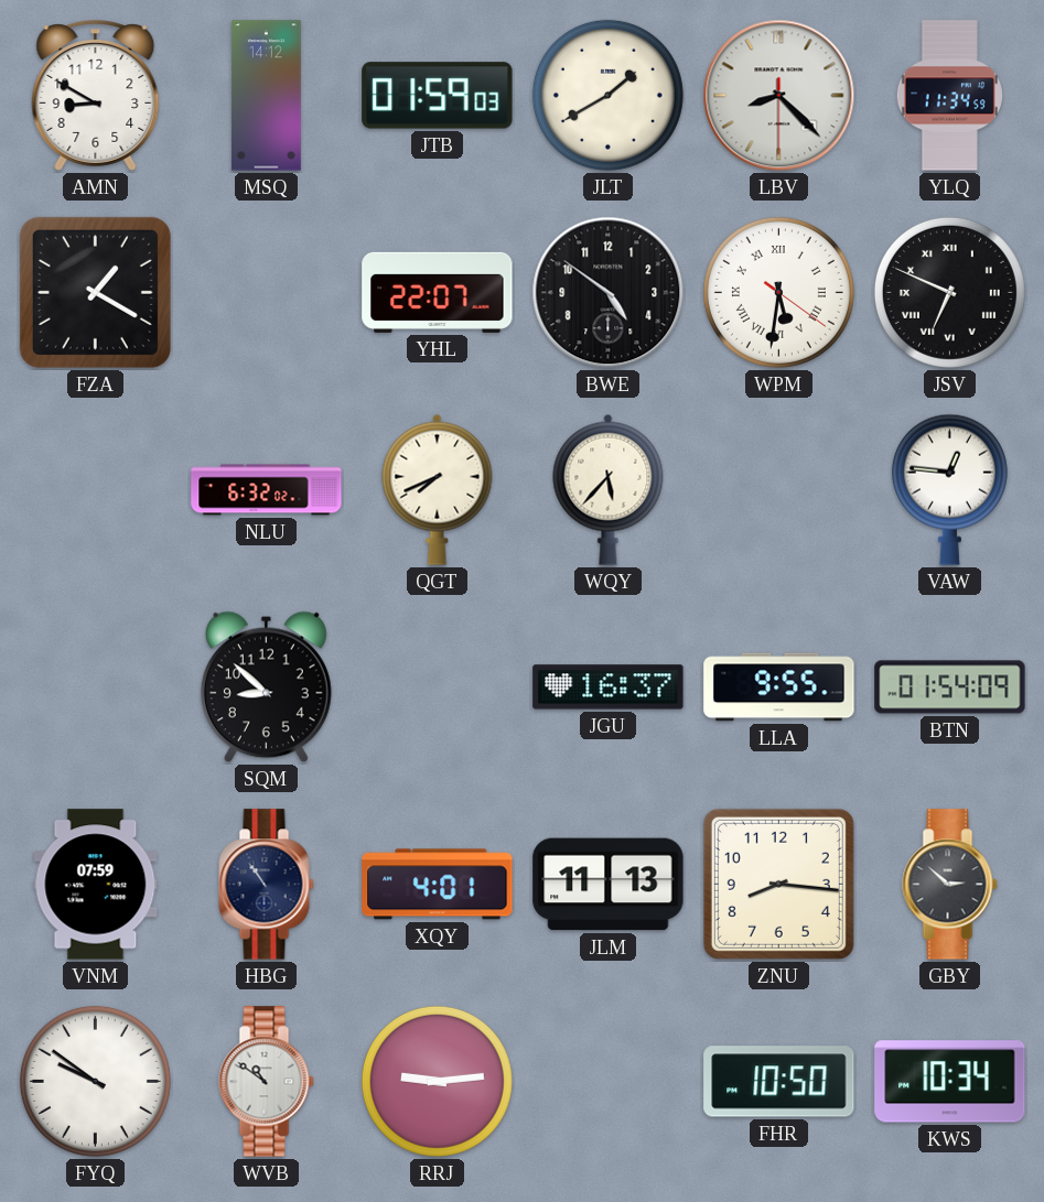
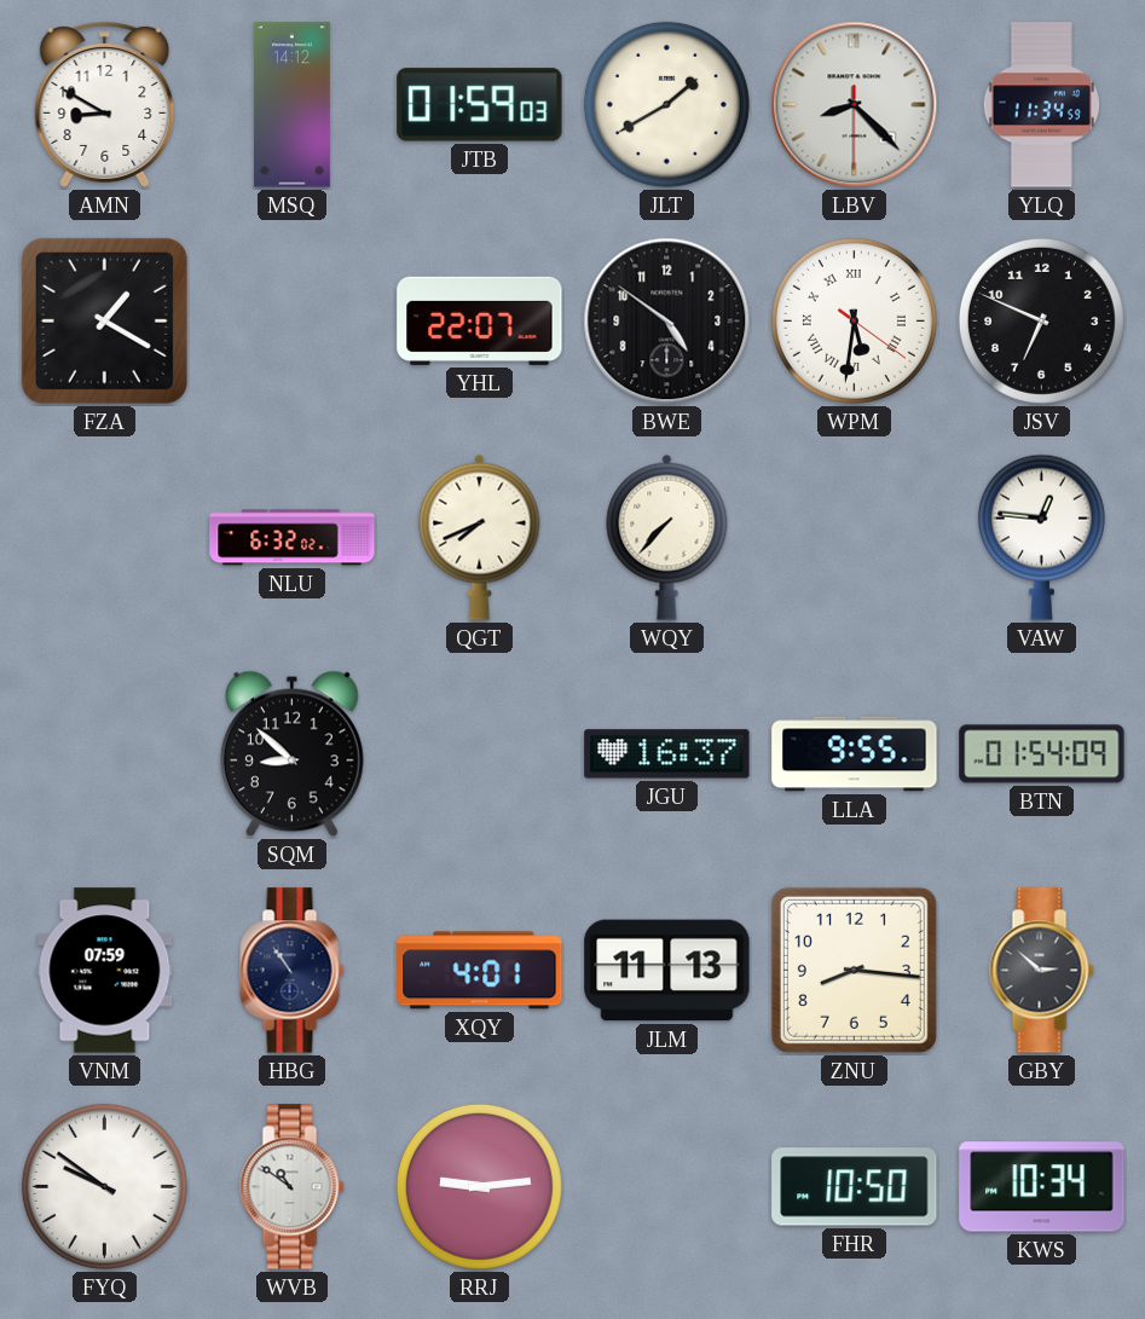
JSV numerals: Roman -> Arabic
WQY: 5:37 -> 7:37
